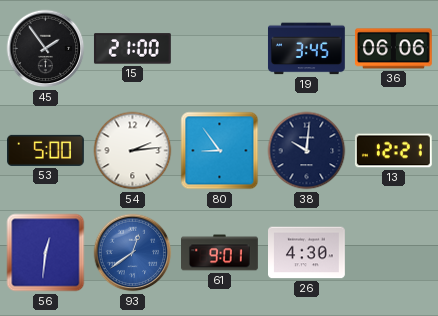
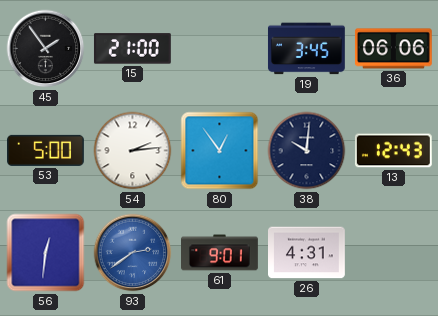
80: 8:54 -> 12:54
13: 12:21 -> 12:43
93: 12:39 -> 2:39
26: 4:30 -> 4:31
